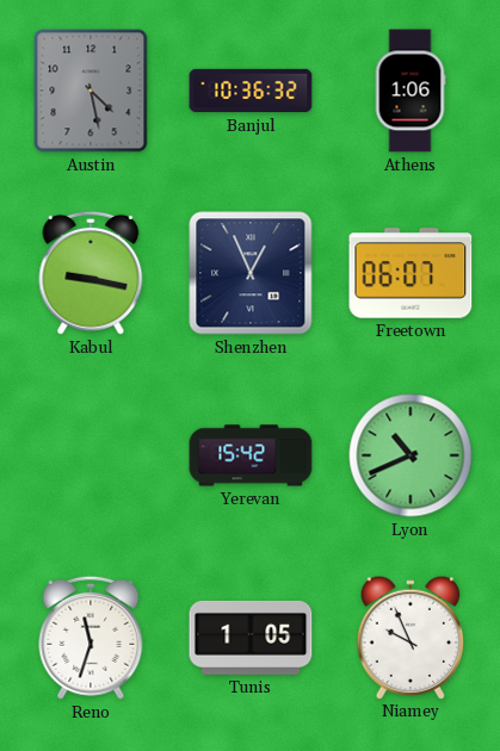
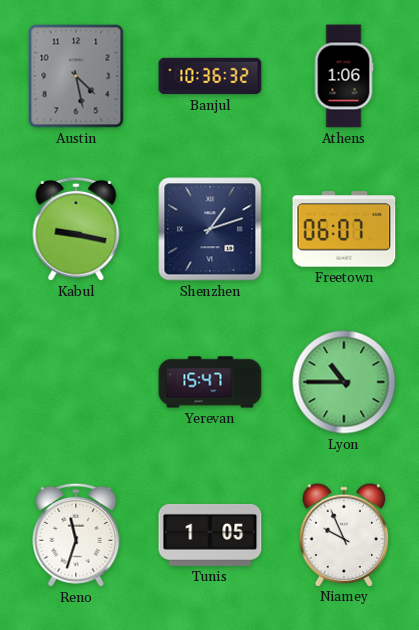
Shenzhen: 12:56 -> 1:12
Yerevan: 15:42 -> 15:47
Lyon: 10:41 -> 10:45
